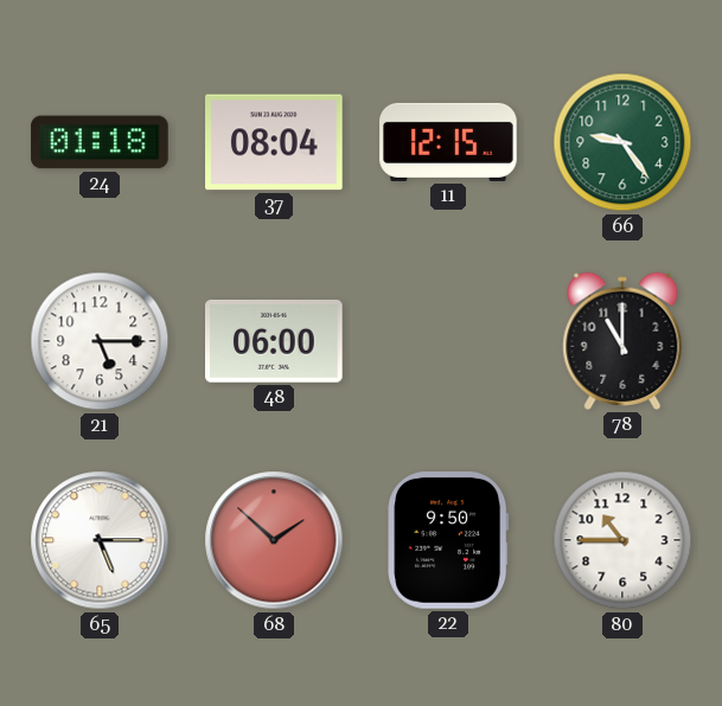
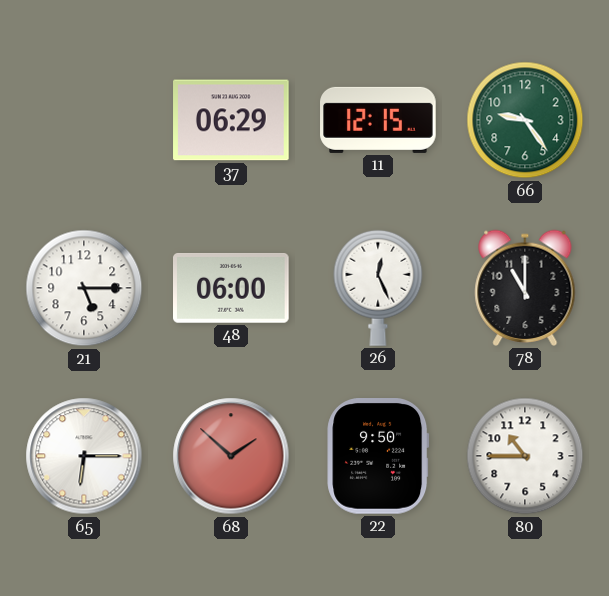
24: 01:18 -> none
37: 08:04 -> 06:29
26: none -> 12:26
65: 5:15 -> 6:15
